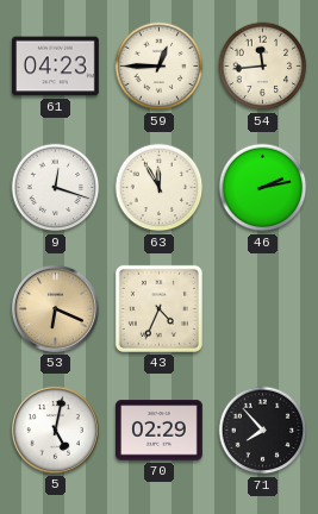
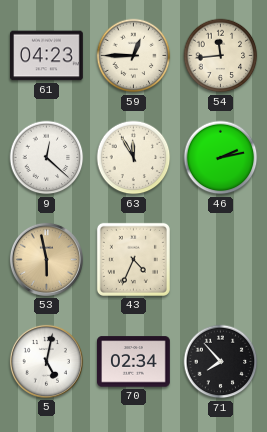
9: 12:18 -> 12:22
53: 6:19 -> 5:58
70: 02:29 -> 02:34
